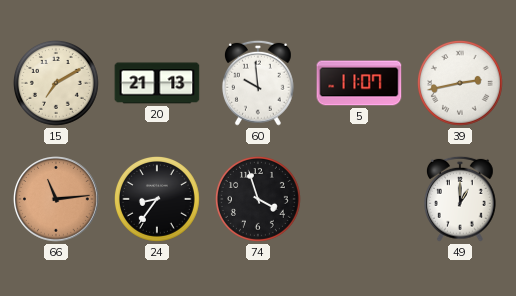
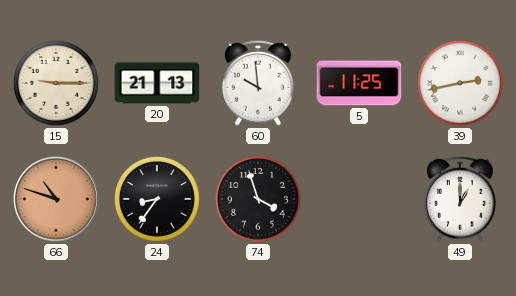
15: 7:10 -> 9:15
5: 11:07 -> 11:25
66: 11:14 -> 10:48
